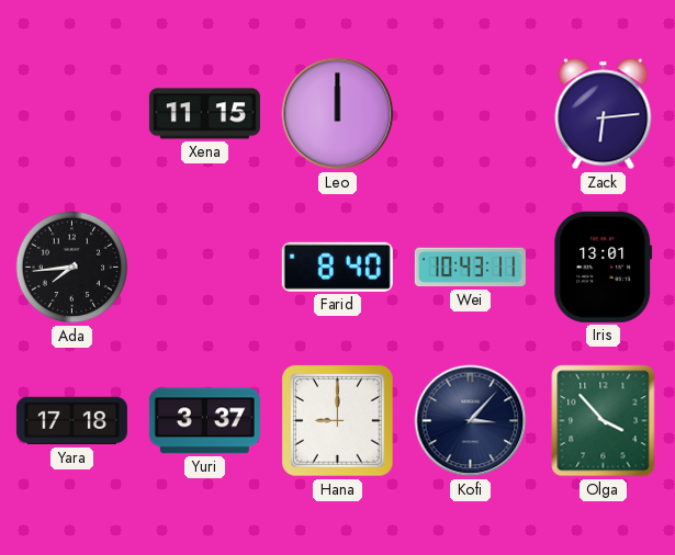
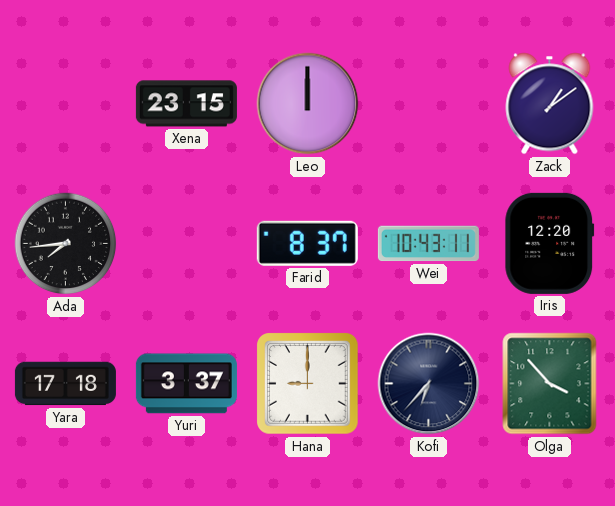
Xena: 11:15 -> 23:15
Zack: 6:14 -> 1:09
Farid: 8:40 -> 8:37
Iris: 13:01 -> 12:20
Kofi: 3:07 -> 6:37
